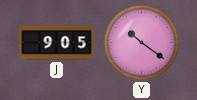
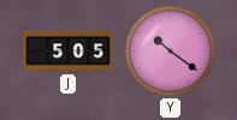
J: 9:05 -> 5:05
